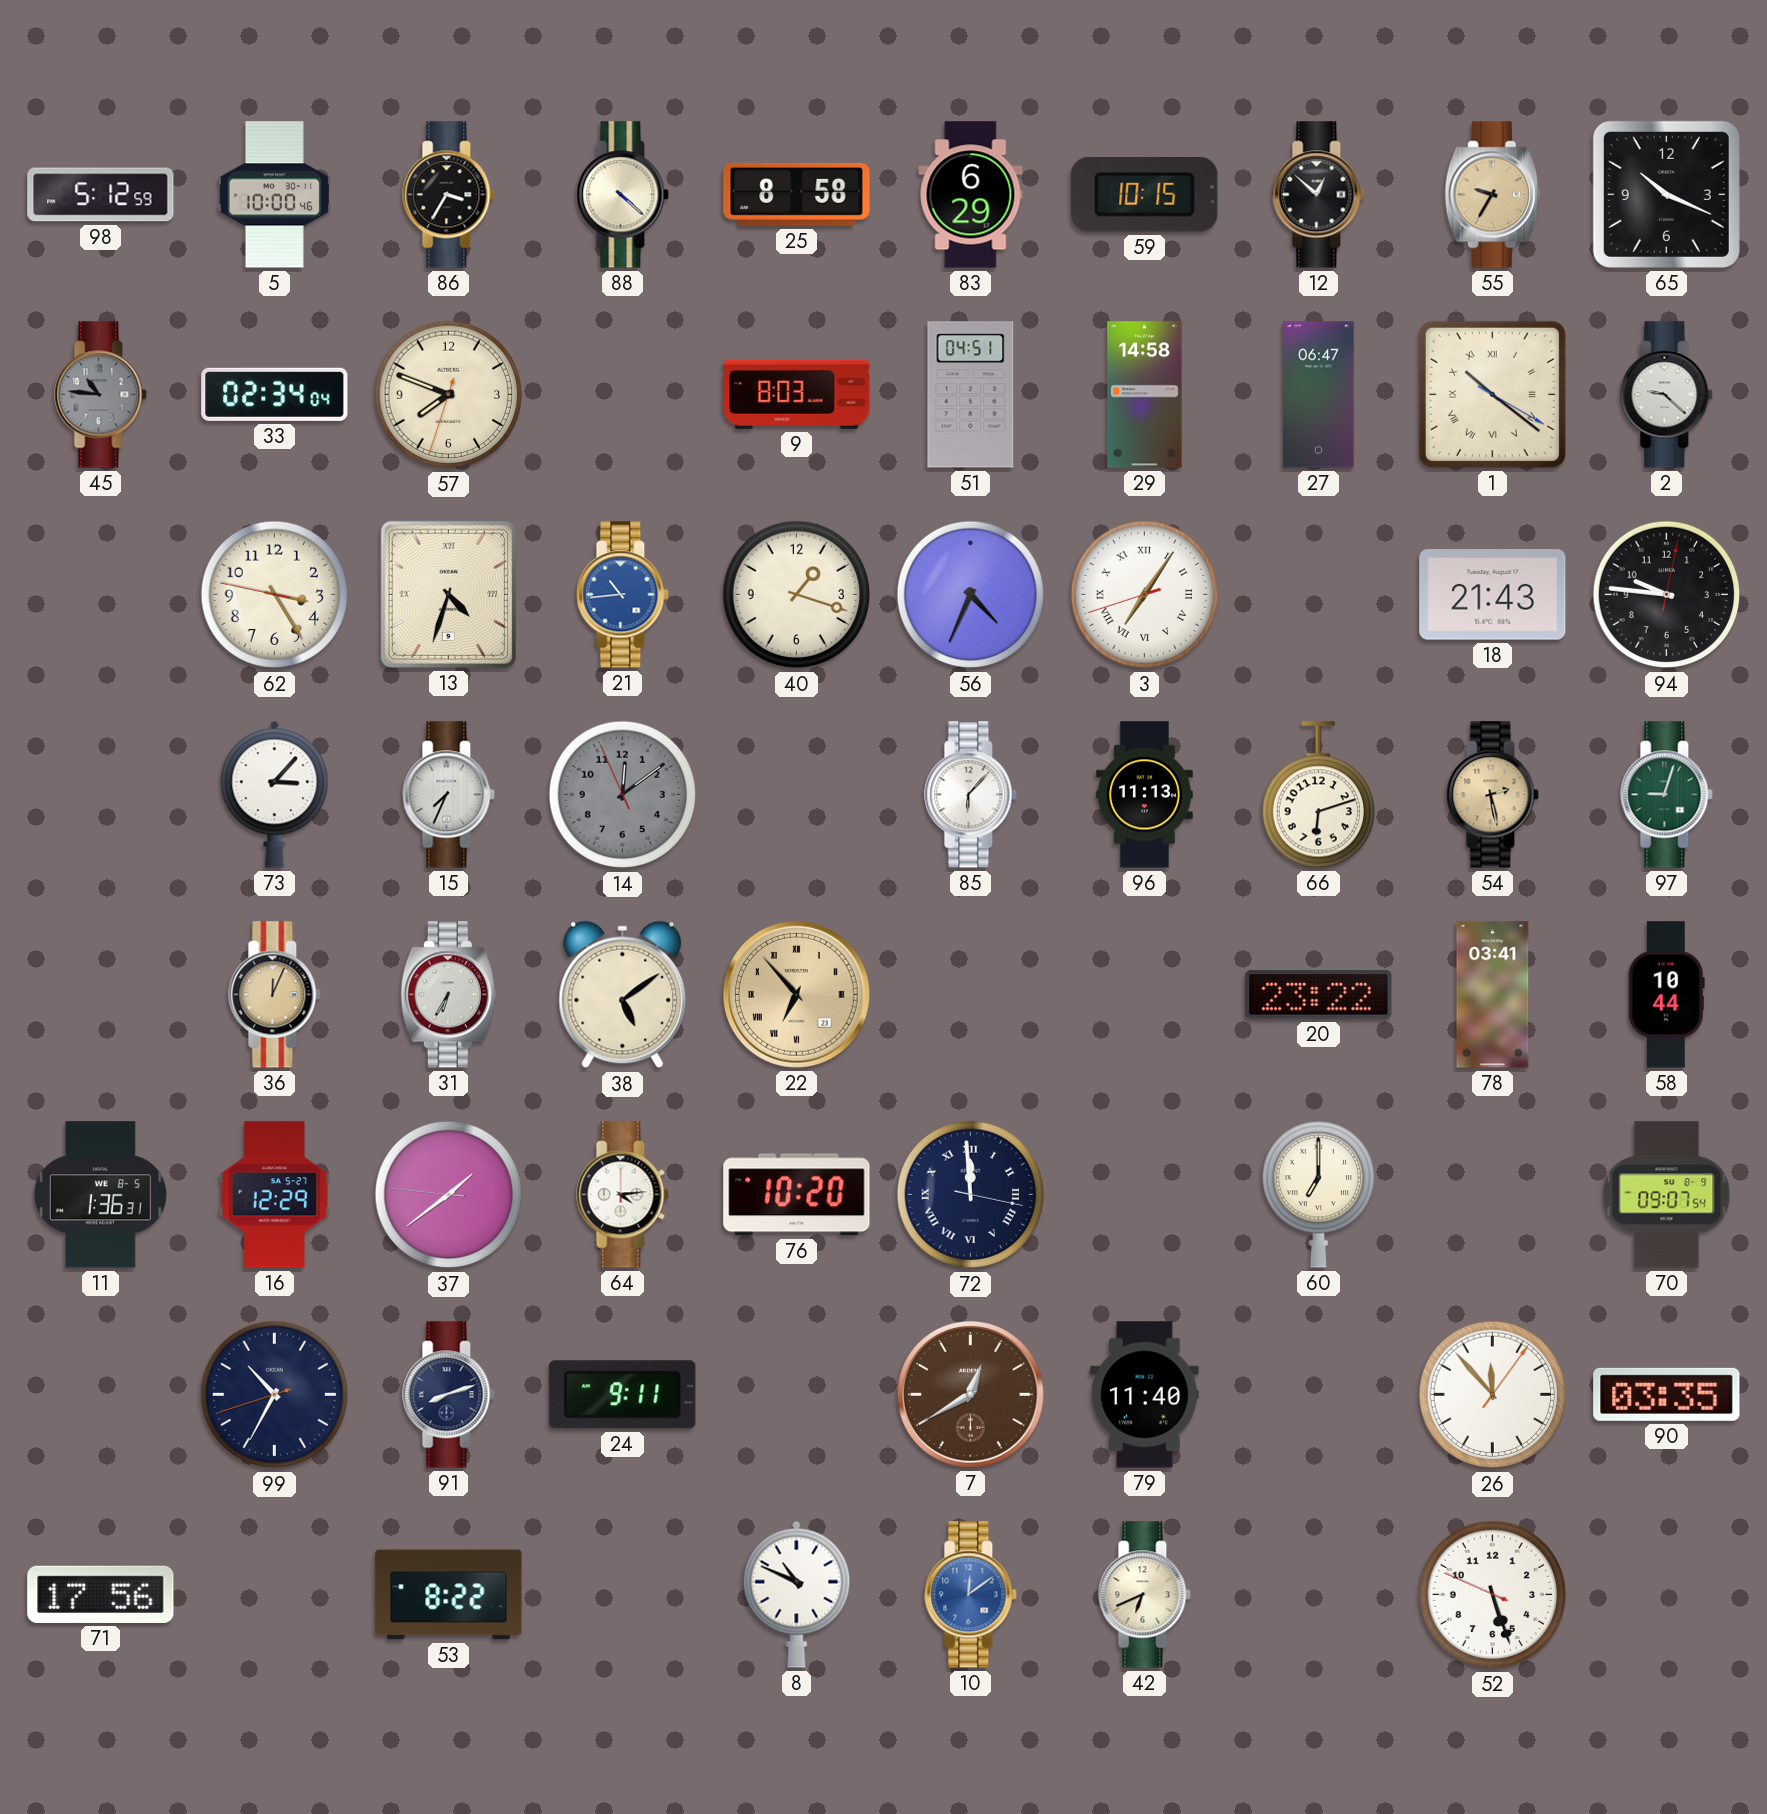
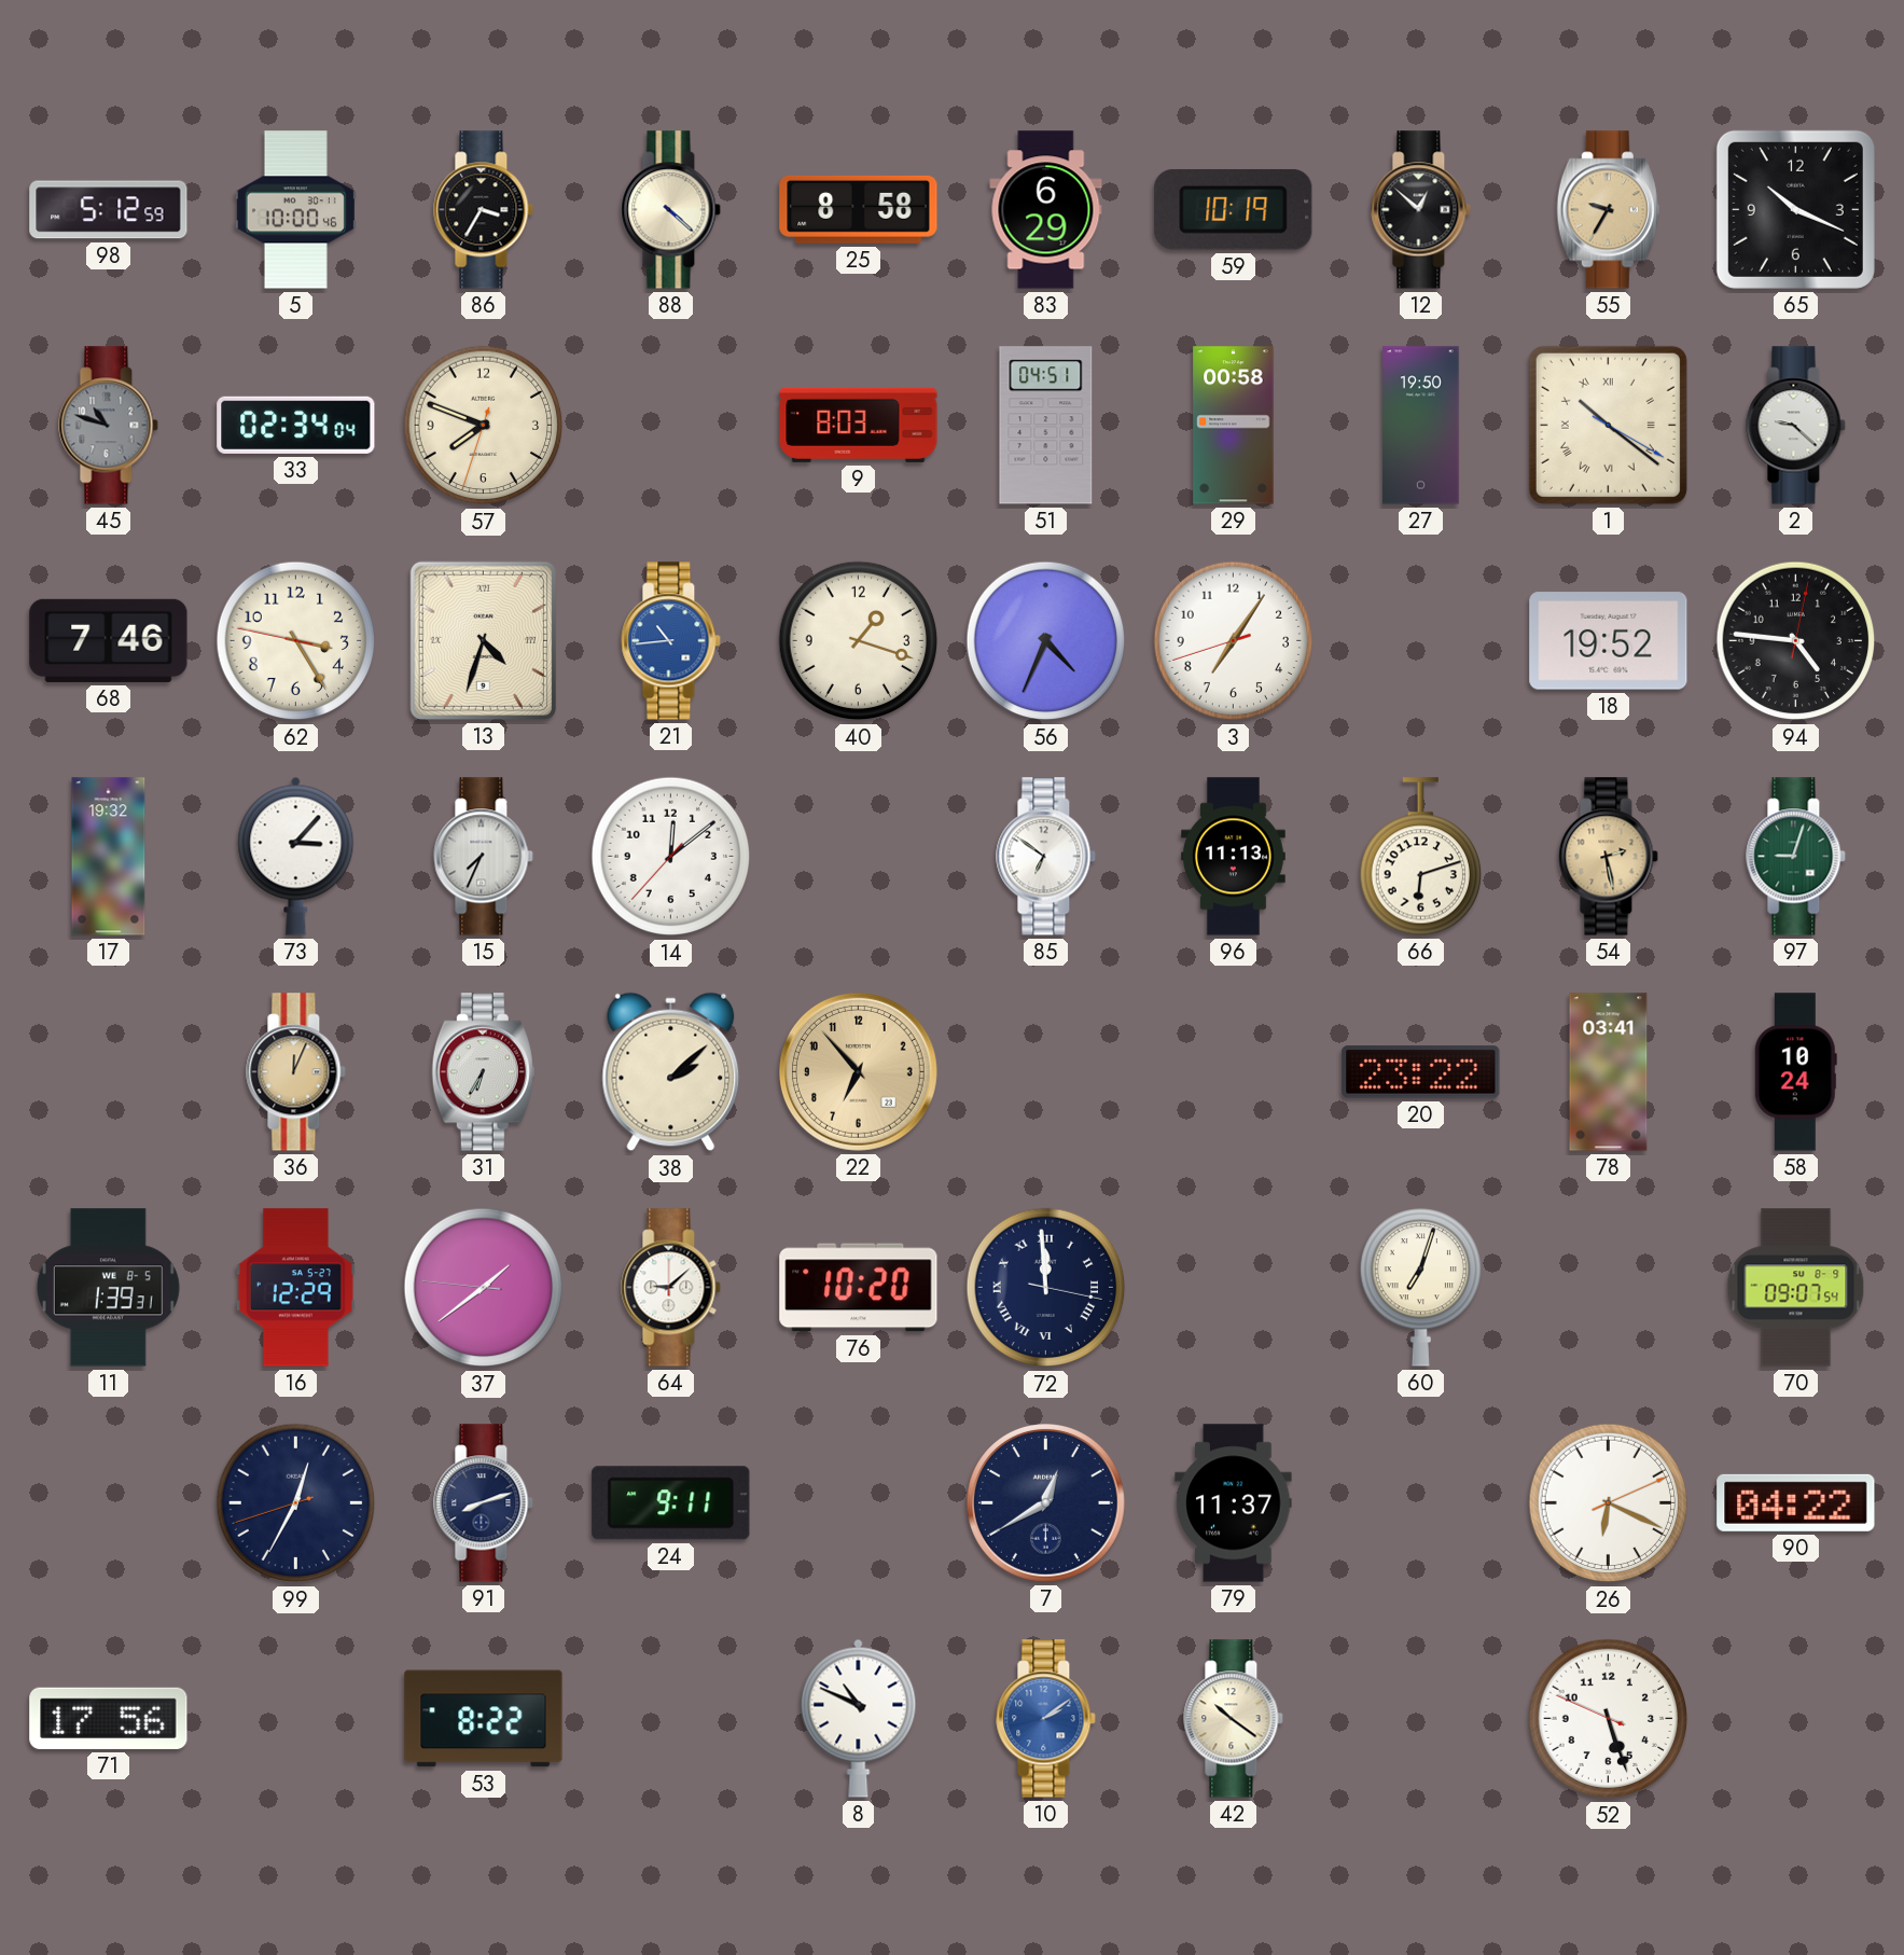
59: 10:15 -> 10:19
45: 10:46 -> 10:48
29: 14:58 -> 00:58
27: 06:47 -> 19:50
68: none -> 7:46
3 numerals: Roman -> Arabic
18: 21:43 -> 19:52
94: 9:46 -> 4:46
17: none -> 19:32
14: 12:08:56 -> 12:08:37
14 dial: grey -> white
85: 6:07 -> 6:51
38: 5:09 -> 2:08
22 numerals: Roman -> Arabic
58: 10:44 -> 10:24
11: 1:36 -> 1:39
64: 4:14 -> 9:08
60: 7:00 -> 7:03
99: 10:34 -> 12:34
7 dial: brown -> navy
79: 11:40 -> 11:37
26: 11:53 -> 6:19
90: 03:35 -> 04:22
10: 12:09 -> 2:09
42: 6:41 -> 10:21
